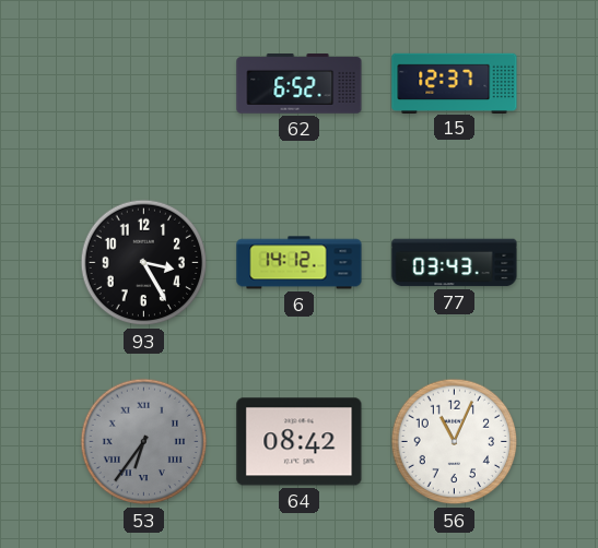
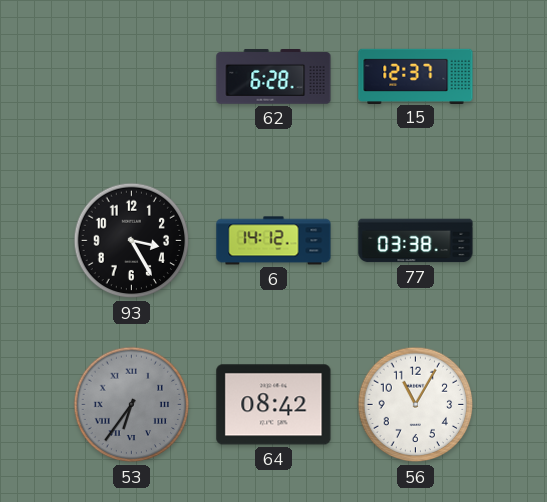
62: 6:52 -> 6:28
77: 03:43 -> 03:38
56: 11:04 -> 11:05
